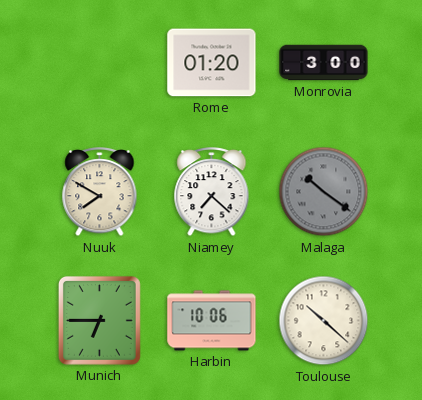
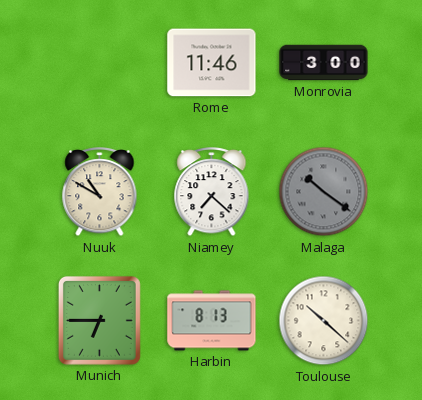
Rome: 01:20 -> 11:46
Nuuk: 7:50 -> 10:50
Harbin: 10:06 -> 8:13
